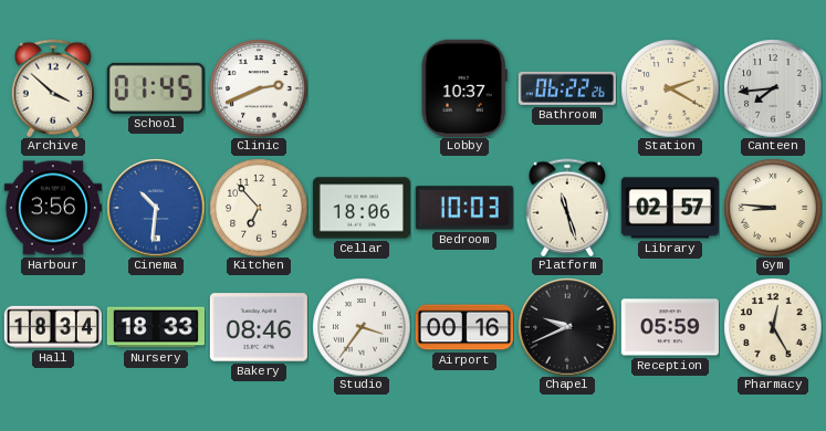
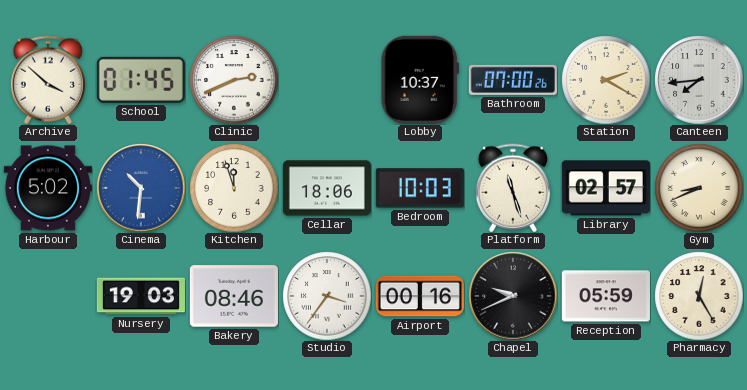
Bathroom: 06:22 -> 07:00
Harbour: 3:56 -> 5:02
Kitchen: 6:53 -> 11:57
Gym: 8:46 -> 8:41
Hall: 18:34 -> none
Nursery: 18:33 -> 19:03
